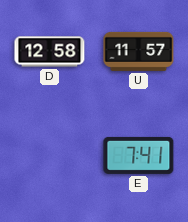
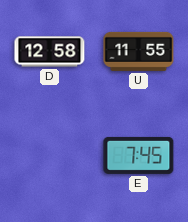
U: 11:57 -> 11:55
E: 7:41 -> 7:45
